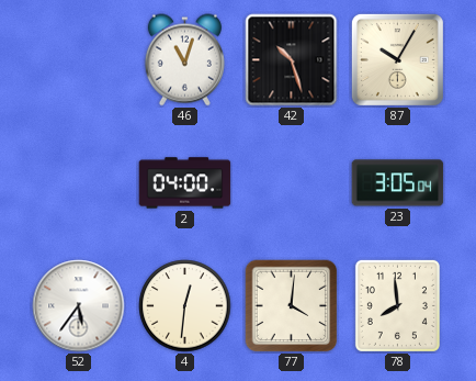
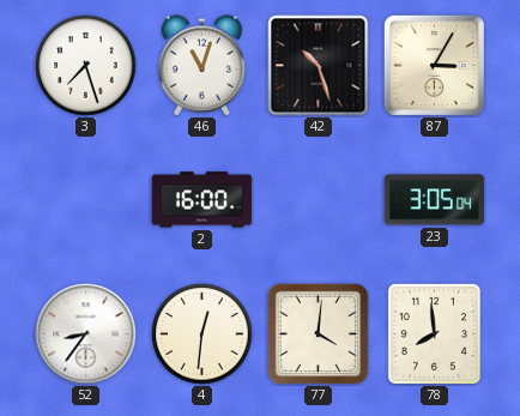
3: none -> 7:27
87: 10:05 -> 3:05
2: 04:00 -> 16:00
52: 5:36 -> 8:36
